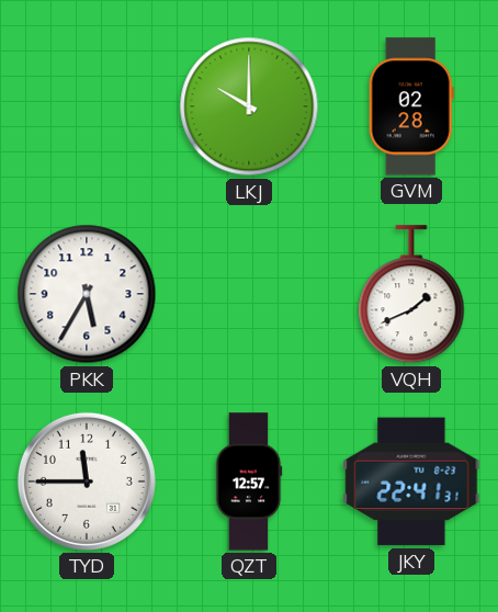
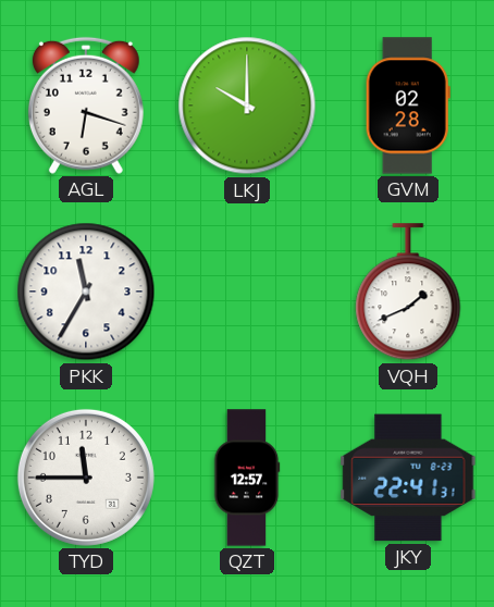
AGL: none -> 6:18
PKK: 5:35 -> 11:35
